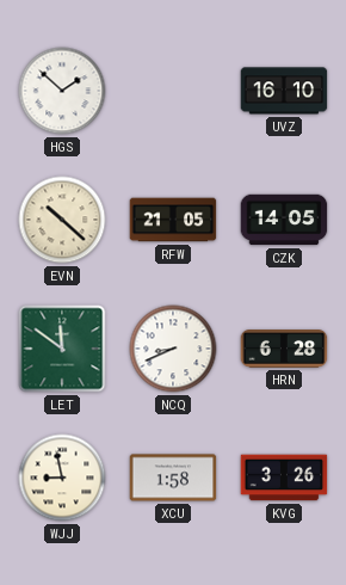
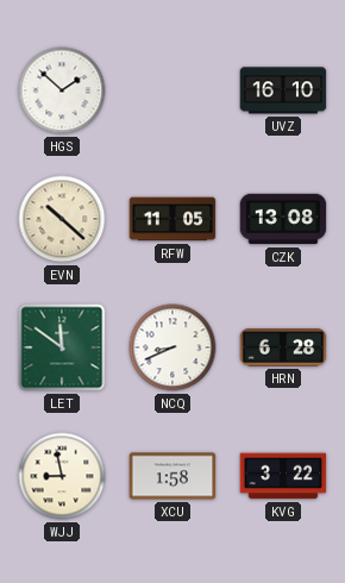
RFW: 21:05 -> 11:05
CZK: 14:05 -> 13:08
KVG: 3:26 -> 3:22
